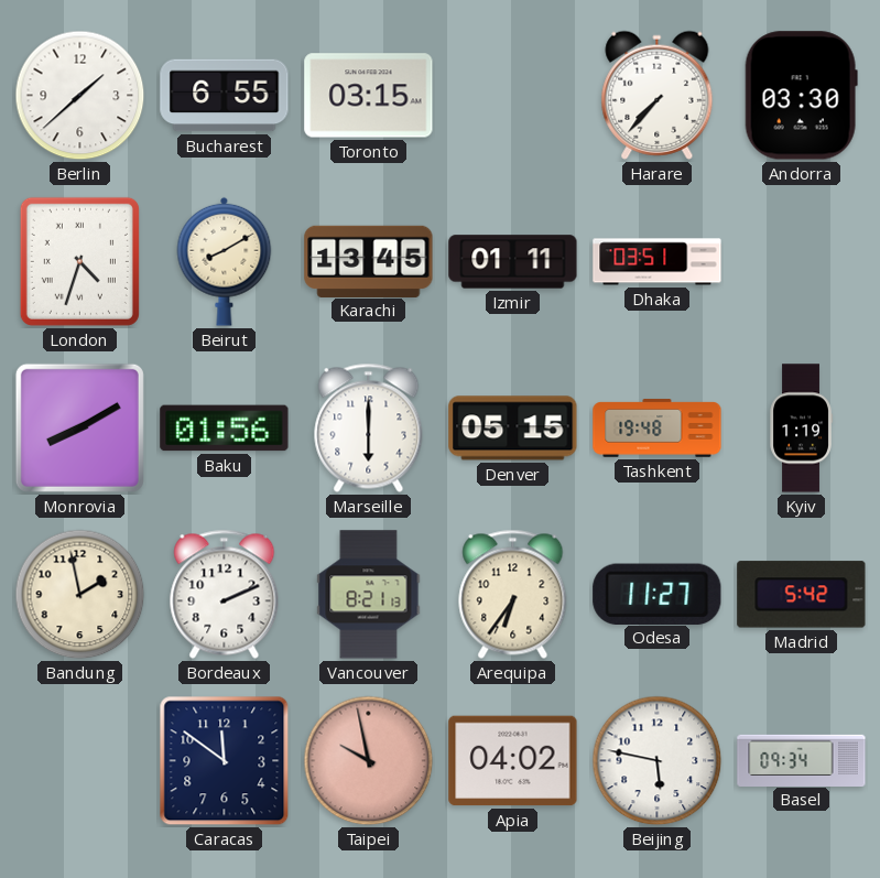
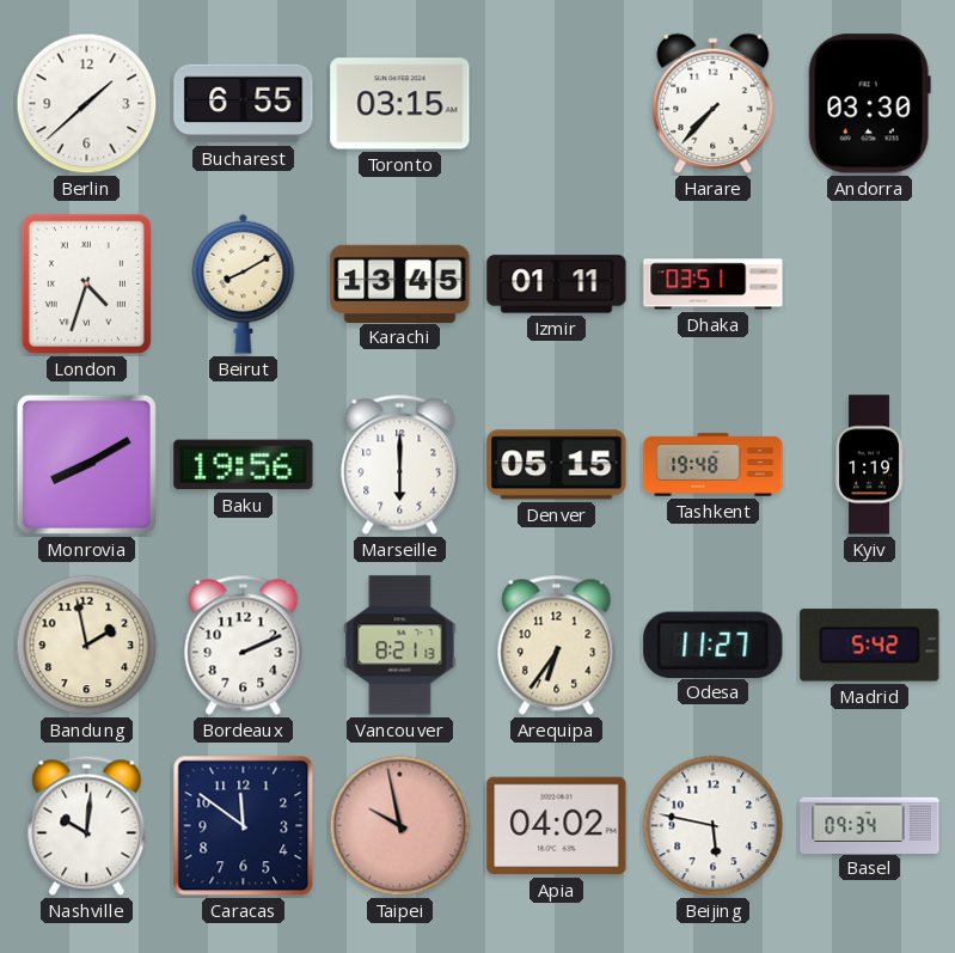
Baku: 01:56 -> 19:56
Nashville: none -> 10:01
